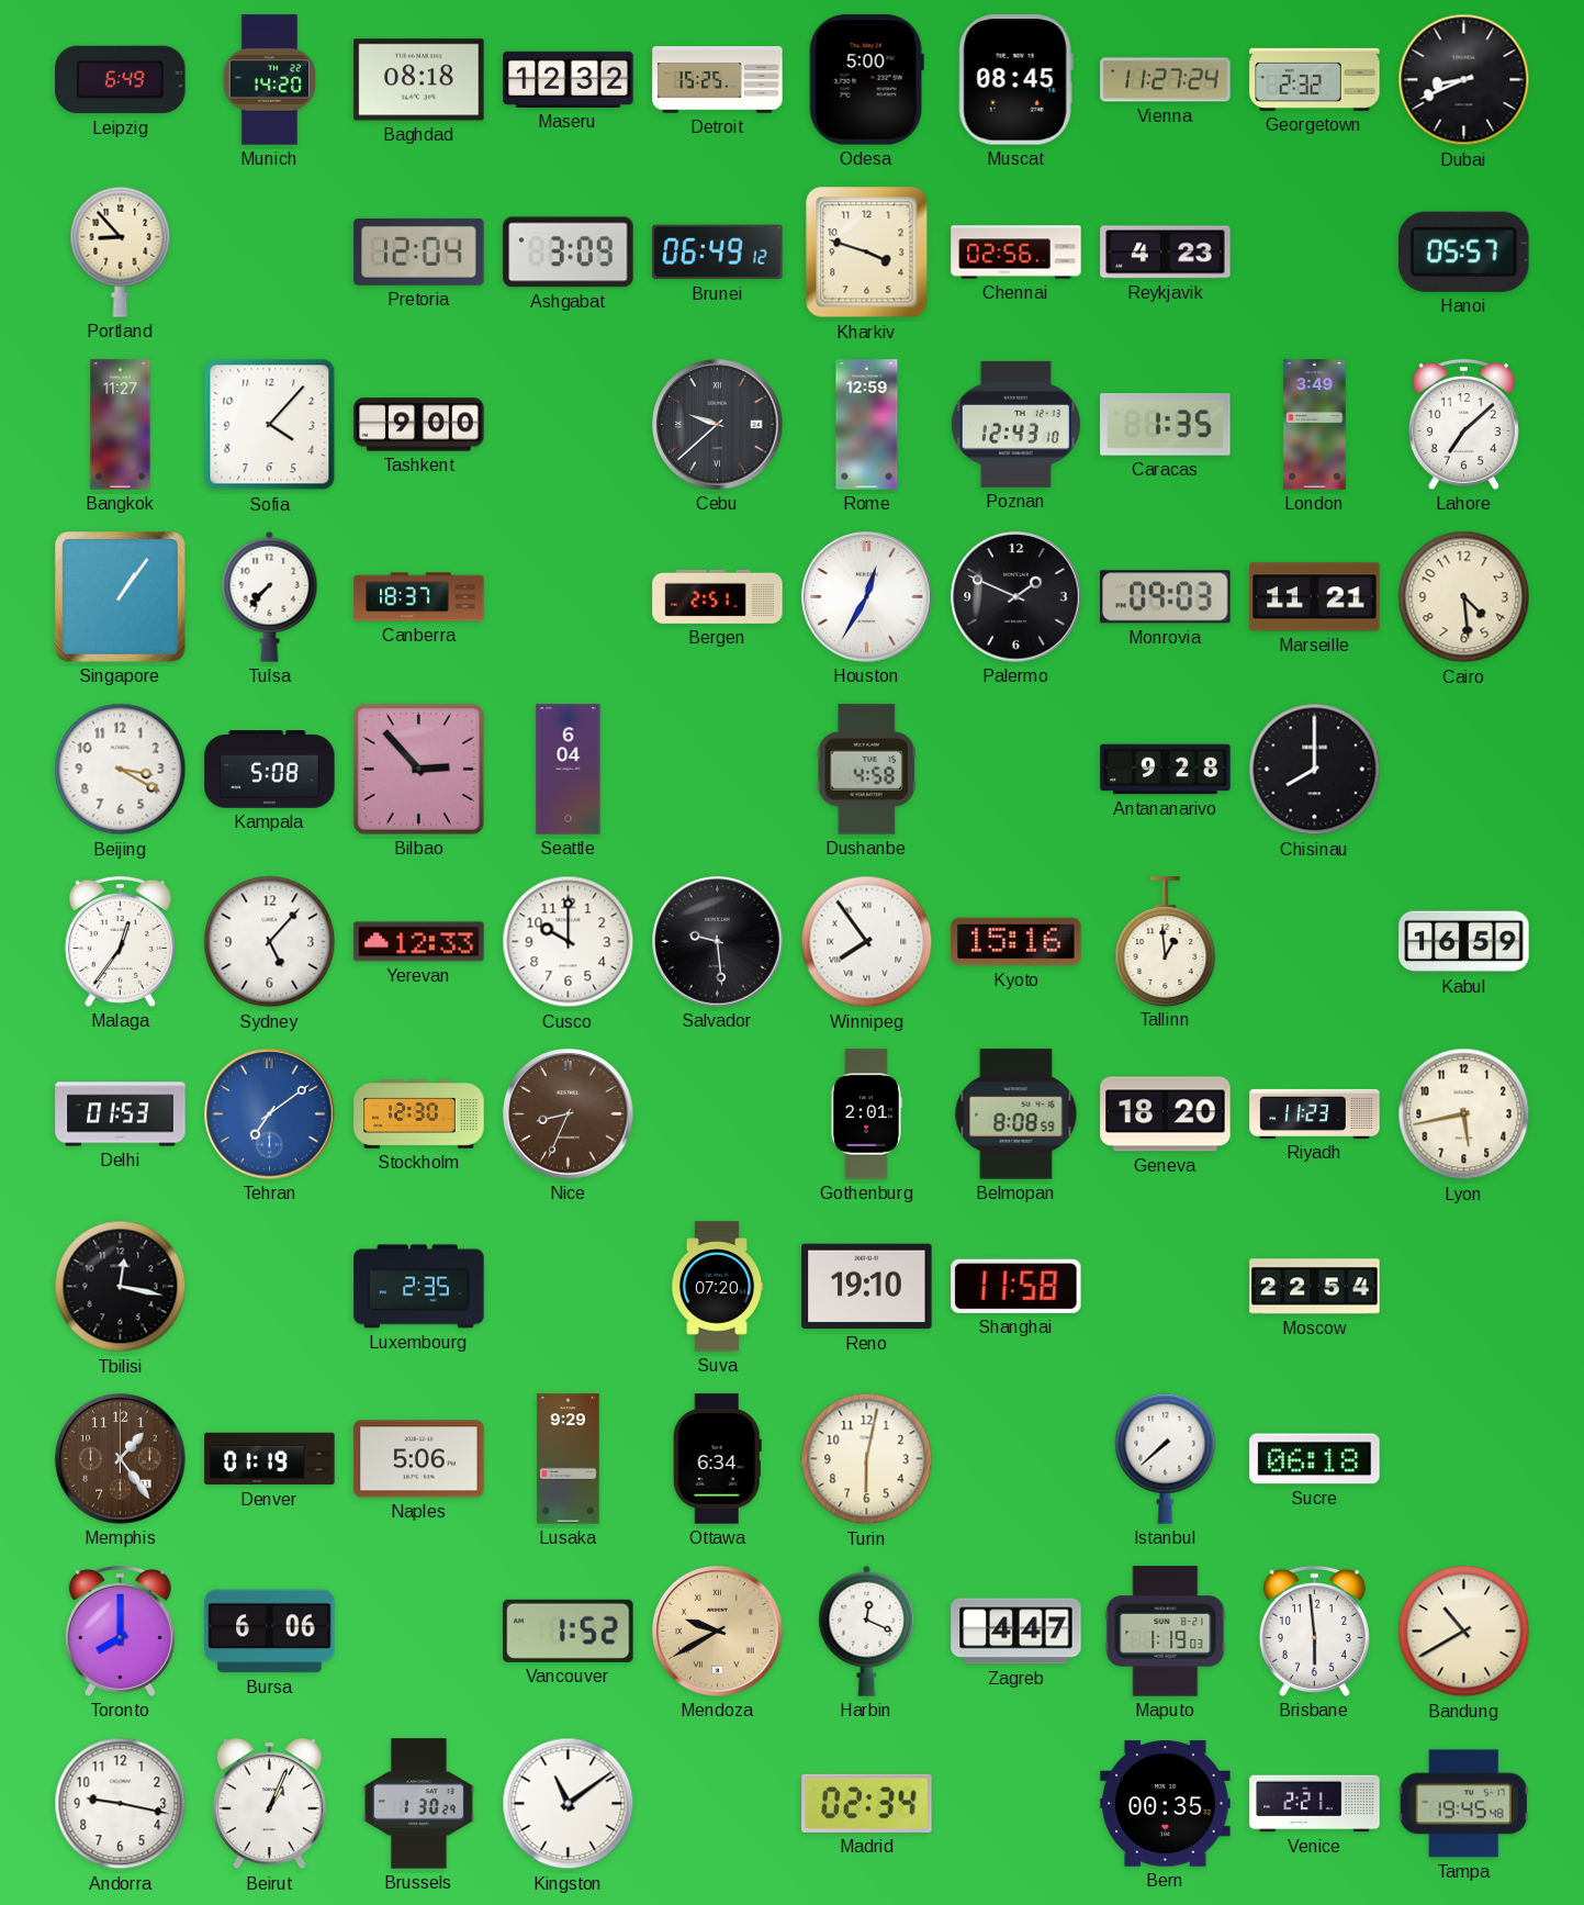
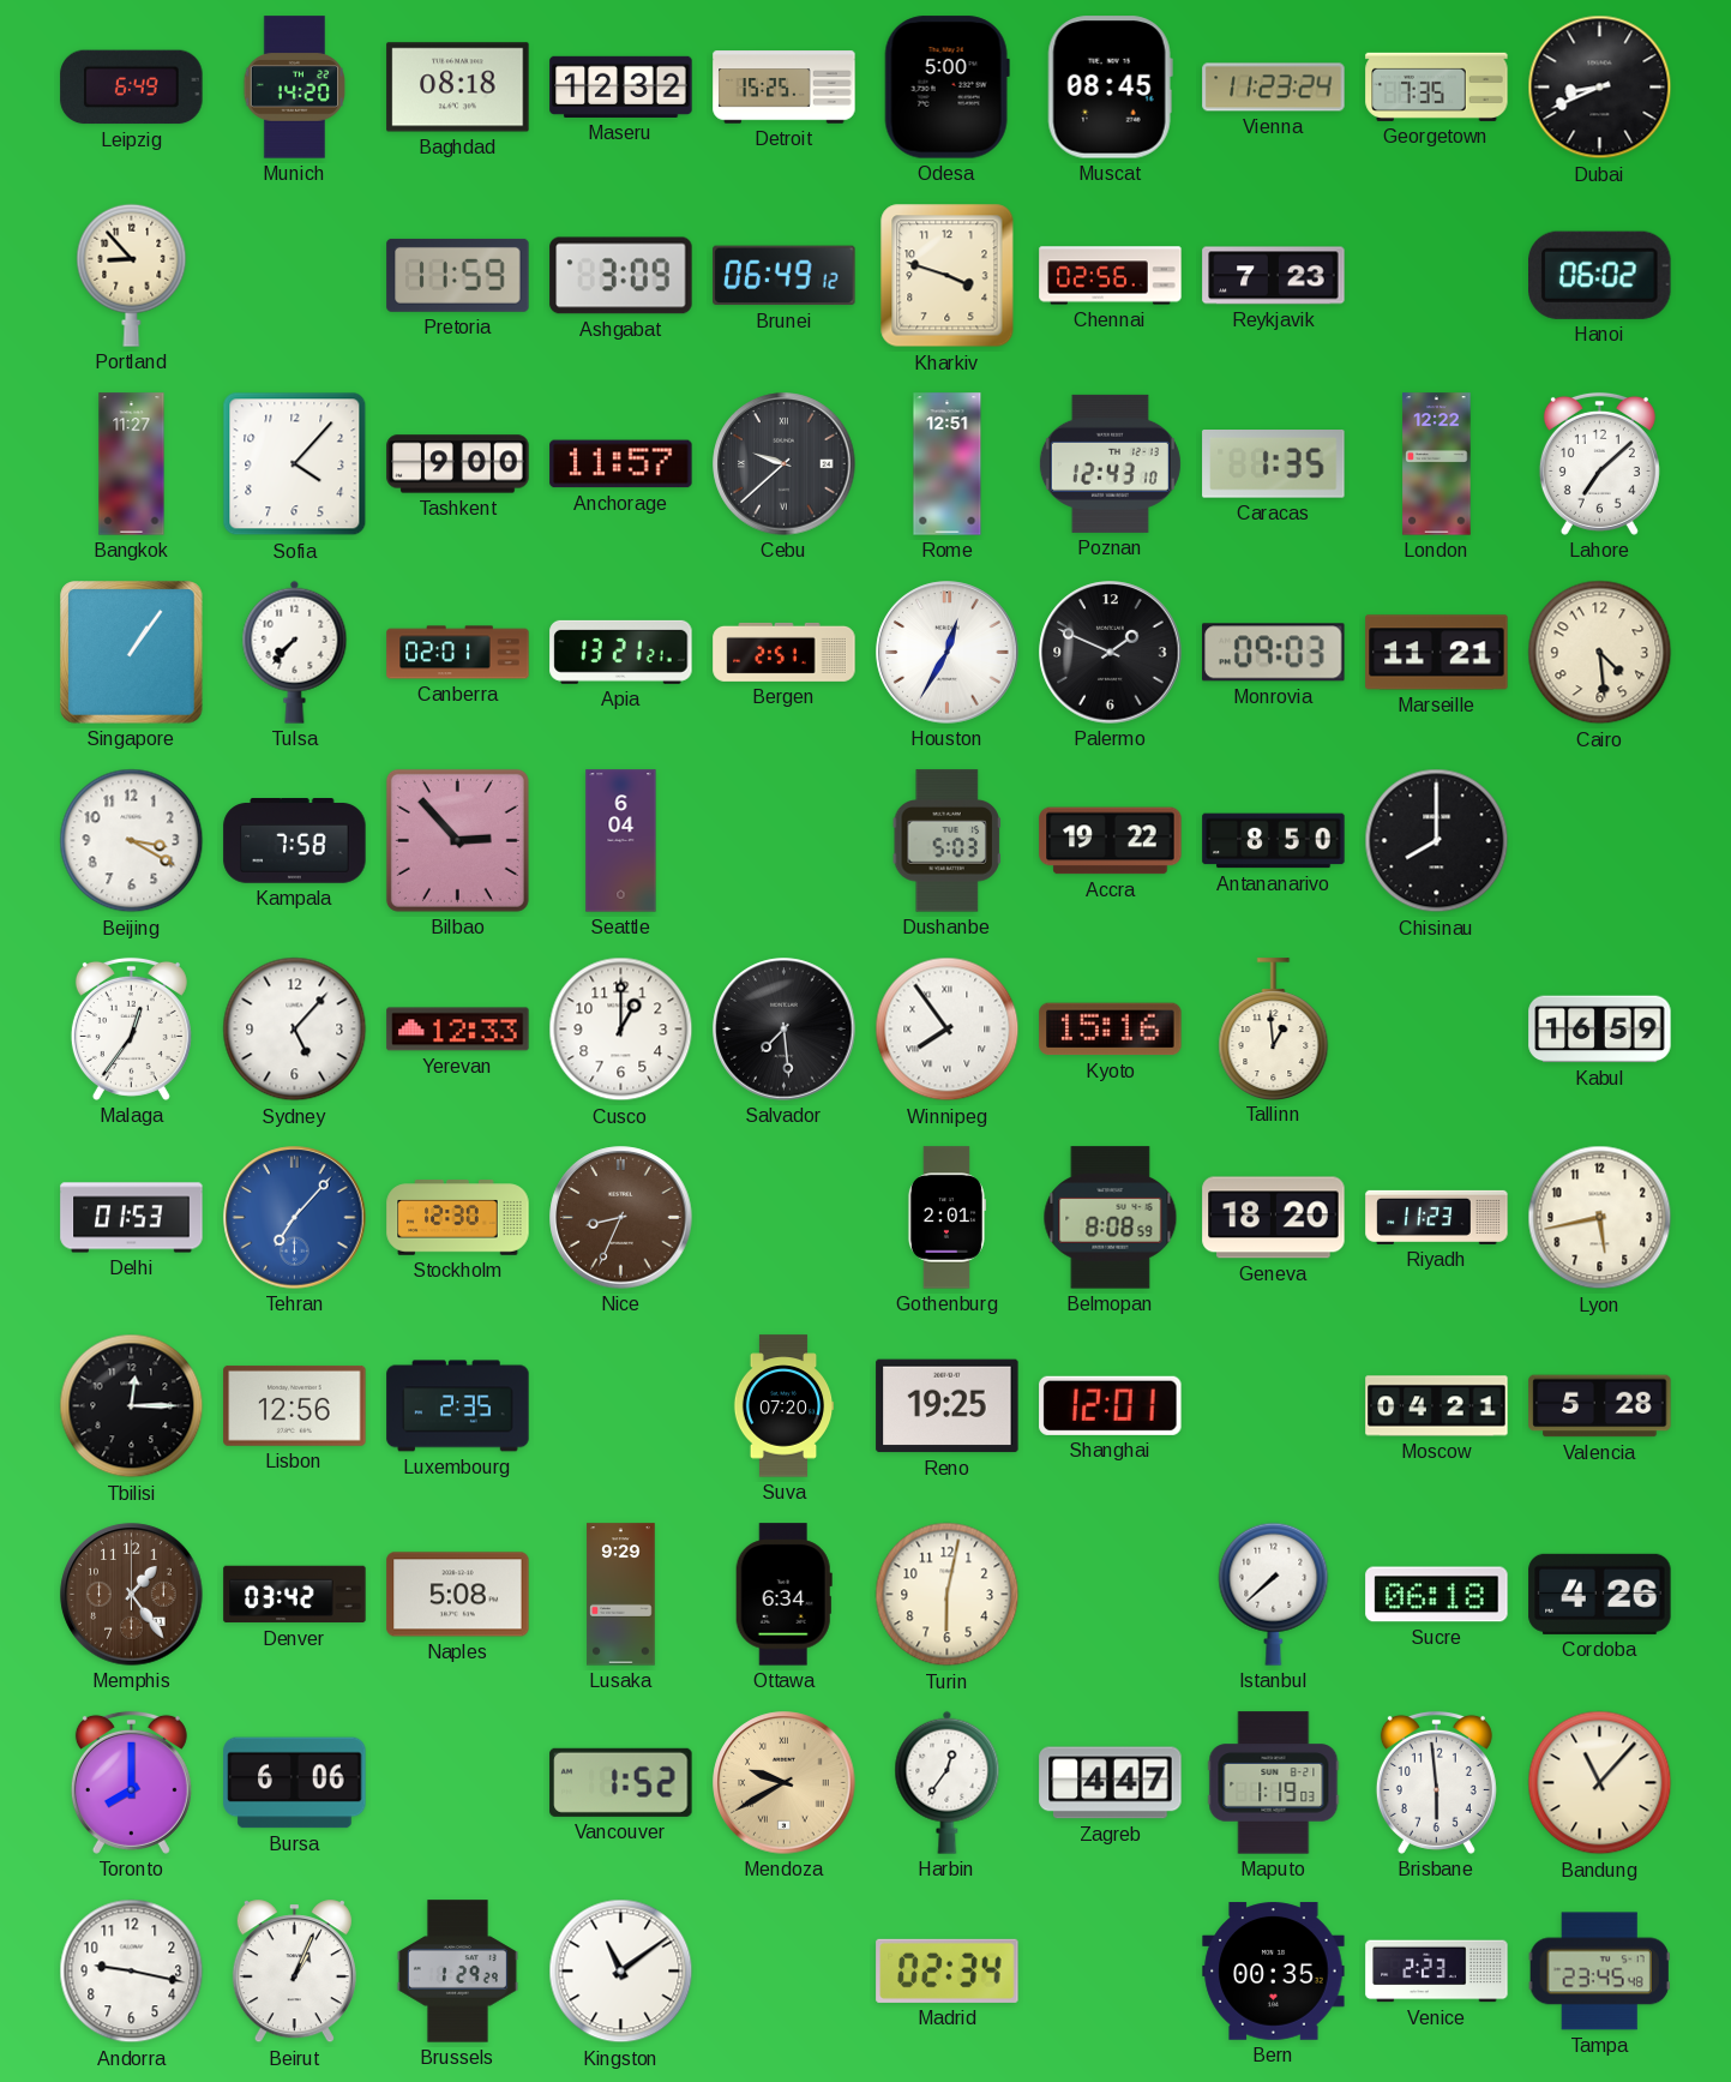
Vienna: 11:27 -> 11:23
Georgetown: 2:32 -> 7:35
Pretoria: 12:04 -> 11:59
Reykjavik: 4:23 -> 7:23
Hanoi: 05:57 -> 06:02
Anchorage: none -> 11:57
Rome: 12:59 -> 12:51
London: 3:49 -> 12:22
Canberra: 18:37 -> 02:01
Apia: none -> 13:21
Kampala: 5:08 -> 7:58
Dushanbe: 4:58 -> 5:03
Accra: none -> 19:22
Antananarivo: 9:28 -> 8:50
Cusco: 10:00 -> 1:00
Salvador: 9:29 -> 7:29
Tehran: 7:09 -> 7:07
Tbilisi: 12:17 -> 12:15
Lisbon: none -> 12:56
Reno: 19:10 -> 19:25
Shanghai: 11:58 -> 12:01
Moscow: 22:54 -> 04:21
Valencia: none -> 5:28
Denver: 01:19 -> 03:42
Naples: 5:06 -> 5:08
Cordoba: none -> 4:26
Harbin: 12:19 -> 12:36
Bandung: 10:40 -> 11:07
Brussels: 1:30 -> 1:29
Venice: 2:21 -> 2:23
Tampa: 19:45 -> 23:45
